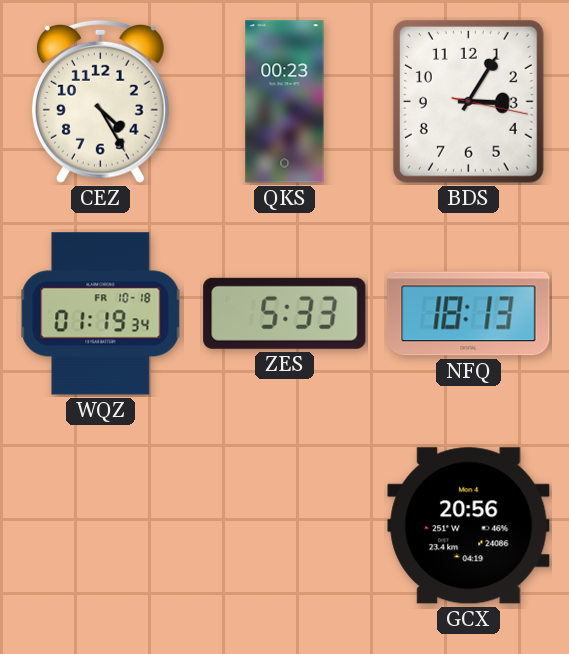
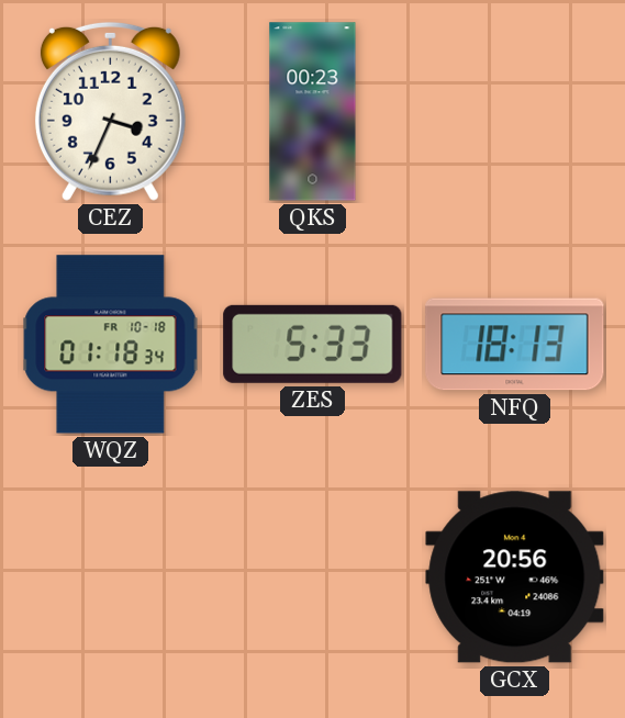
CEZ: 4:25 -> 3:34
BDS: 3:05 -> none
WQZ: 01:19 -> 01:18
